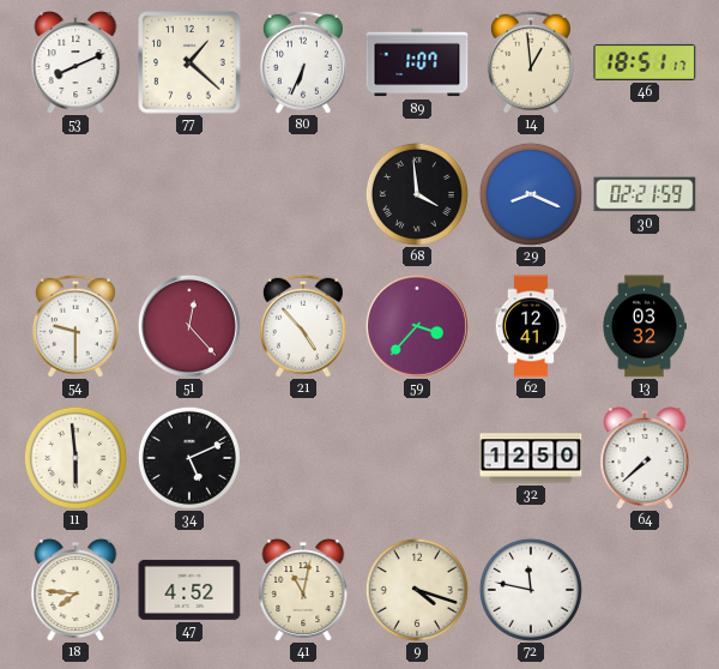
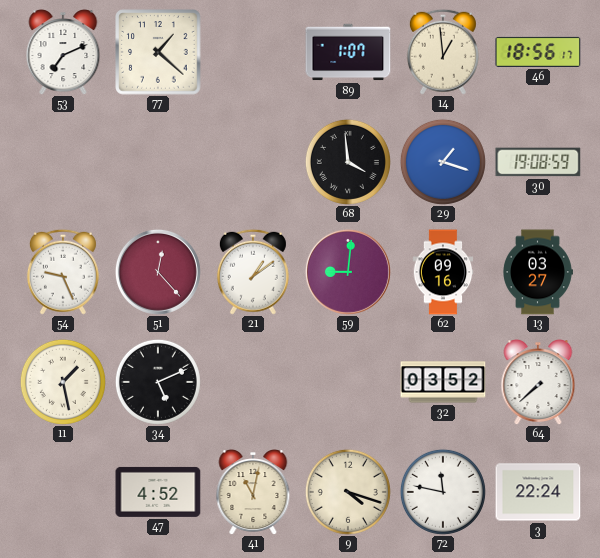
53: 8:11 -> 7:11
80: 6:34 -> none
46: 18:51 -> 18:56
29: 8:19 -> 1:18
30: 02:21 -> 19:08
54: 9:30 -> 9:26
21: 4:53 -> 1:09
59: 3:37 -> 9:01
62: 12:41 -> 09:16
13: 03:32 -> 03:27
11: 5:59 -> 1:28
32: 12:50 -> 03:52
18: 7:46 -> none
3: none -> 22:24
